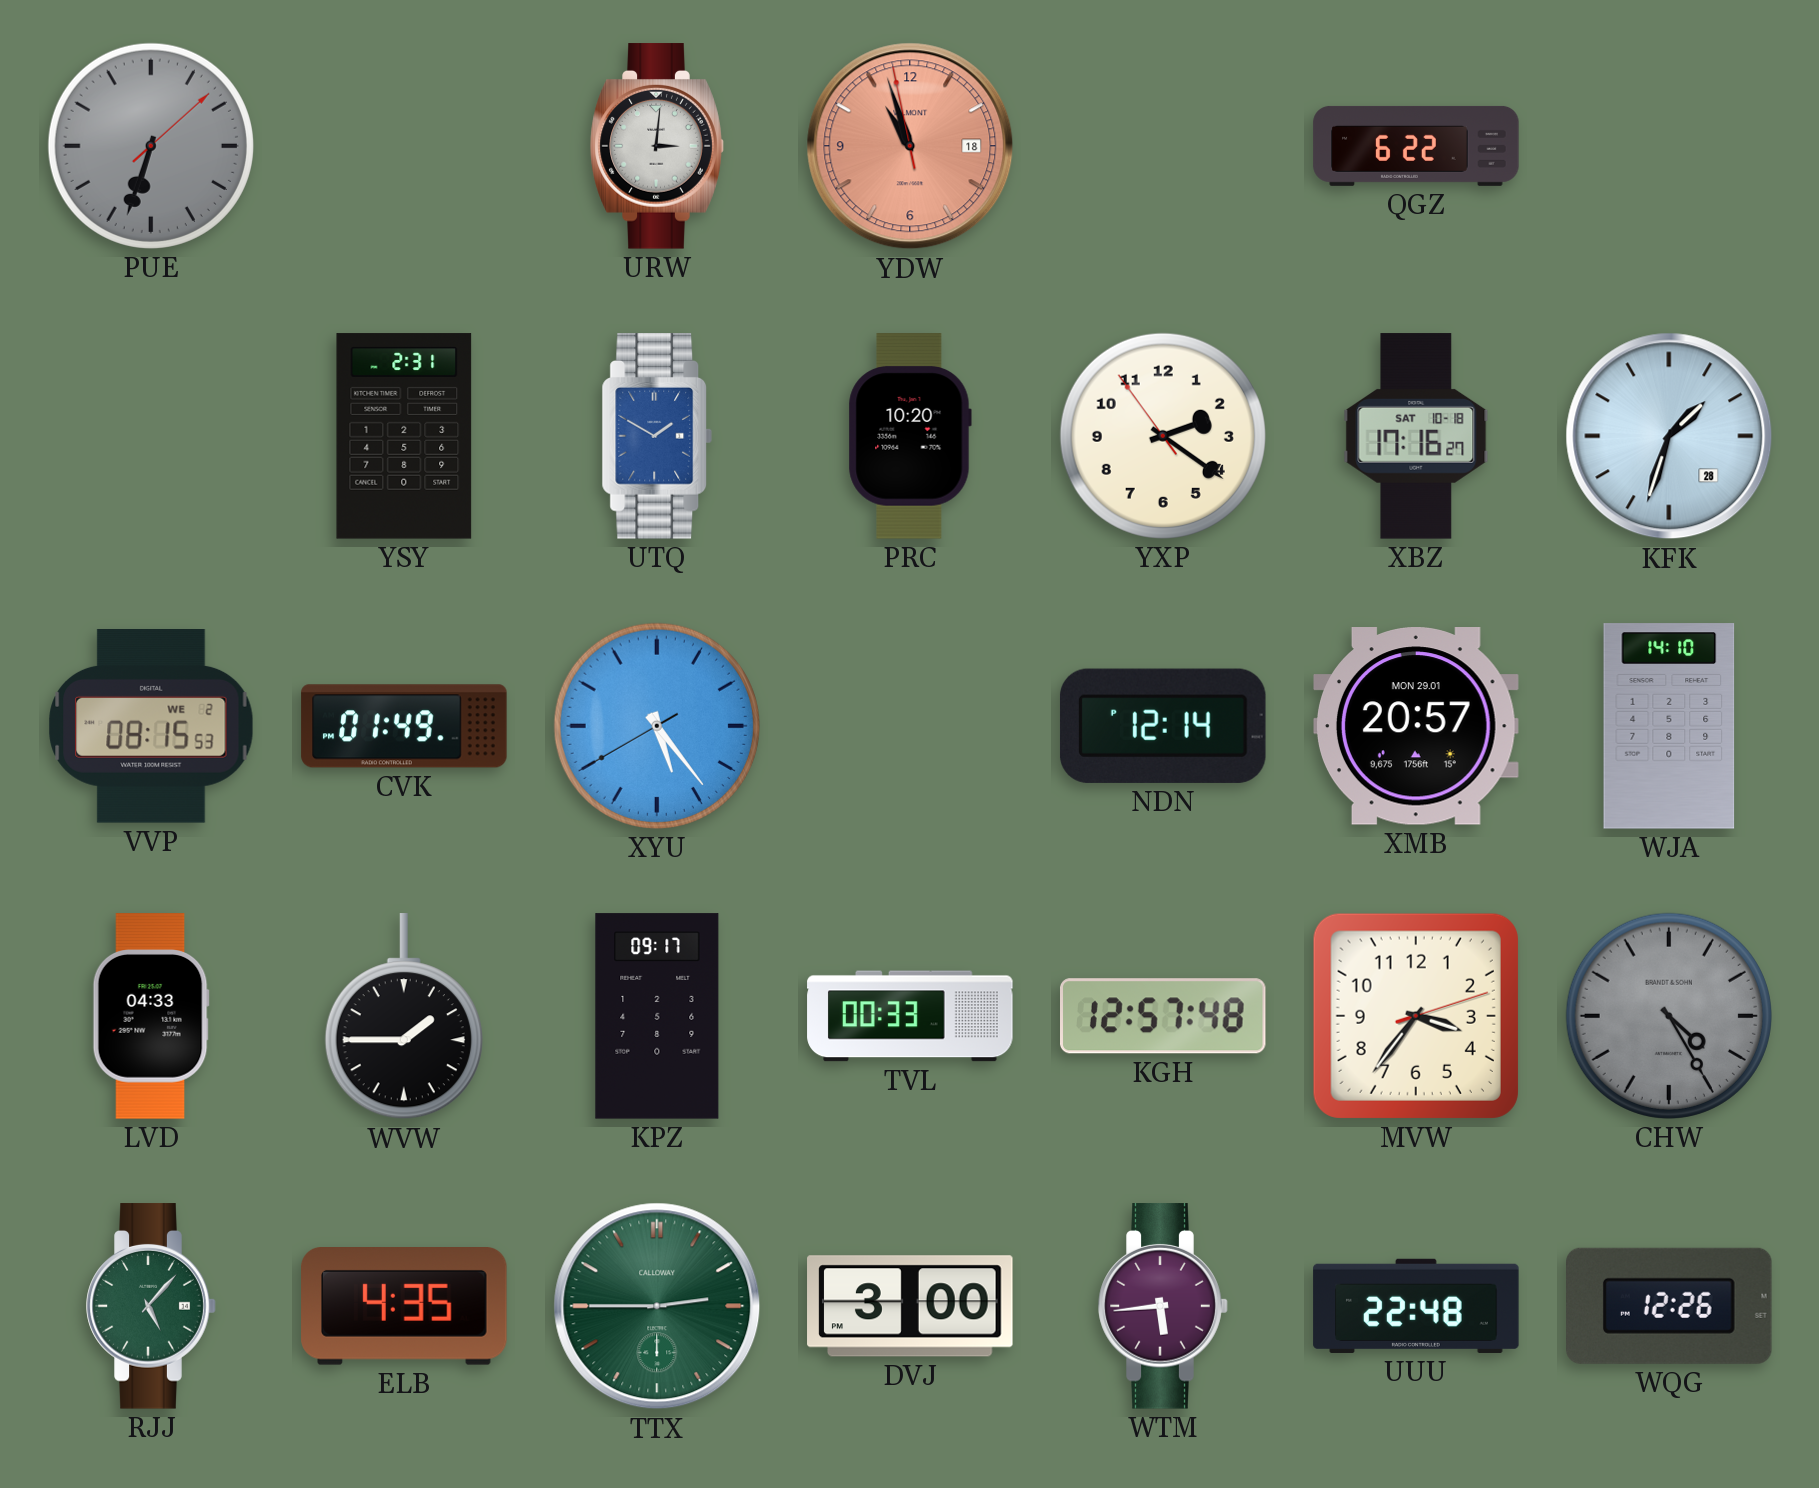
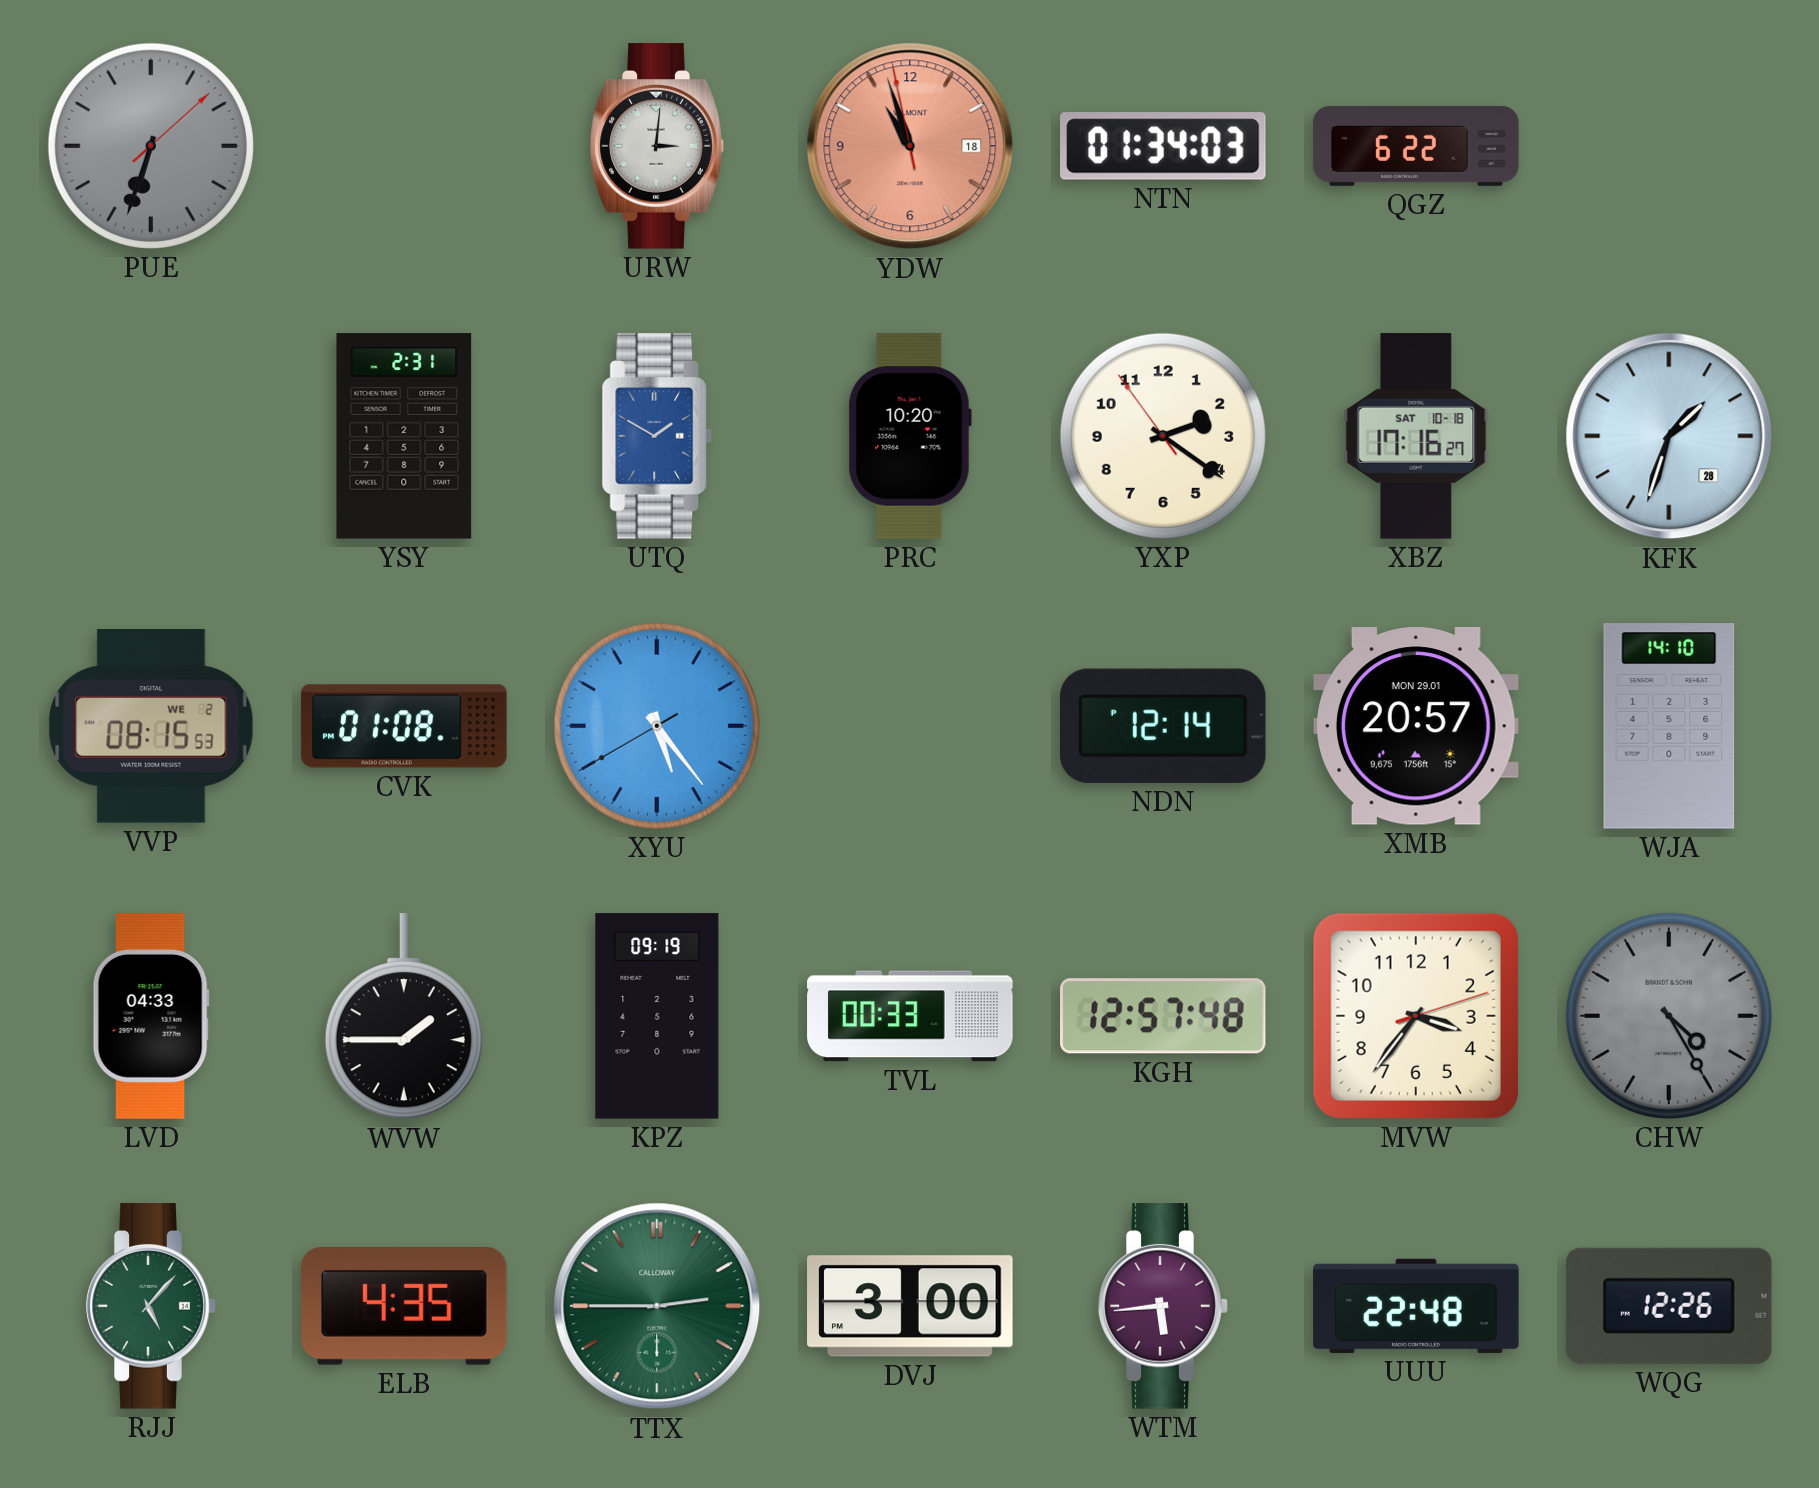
NTN: none -> 01:34
CVK: 01:49 -> 01:08
KPZ: 09:17 -> 09:19
